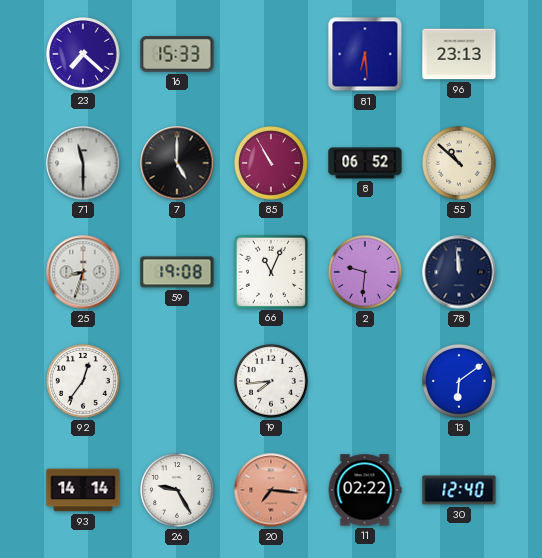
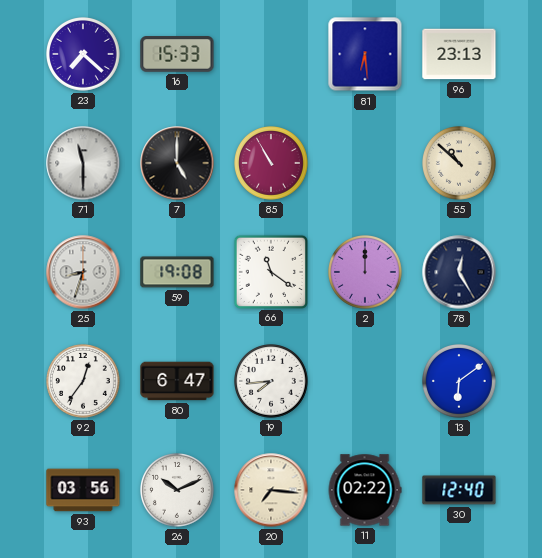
8: 06:52 -> none
66: 11:04 -> 11:21
2: 9:31 -> 12:00
78: 11:59 -> 12:25
80: none -> 6:47
93: 14:14 -> 03:56
26: 9:25 -> 10:11
20 dial: salmon -> cream
